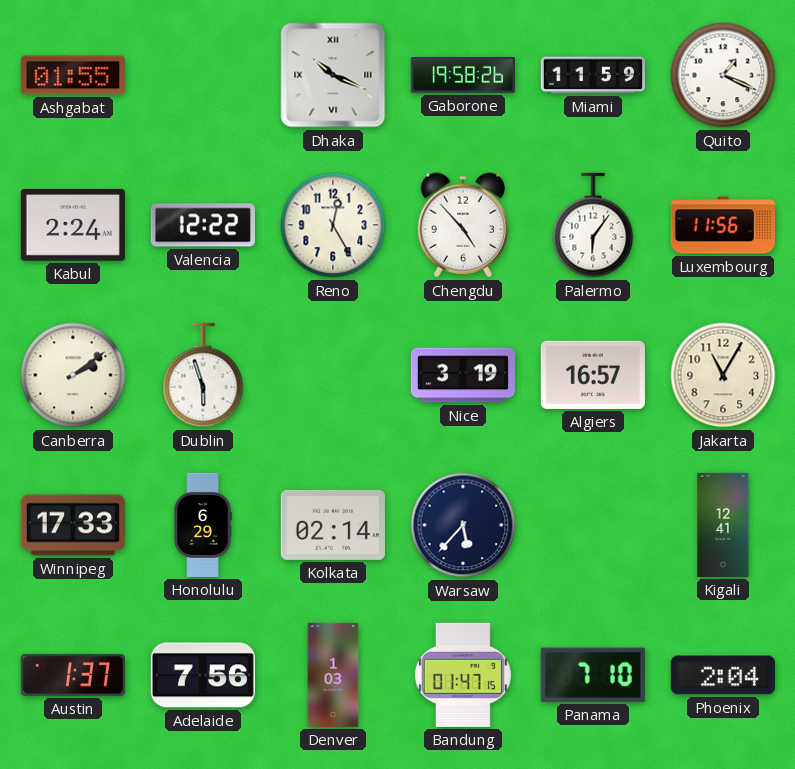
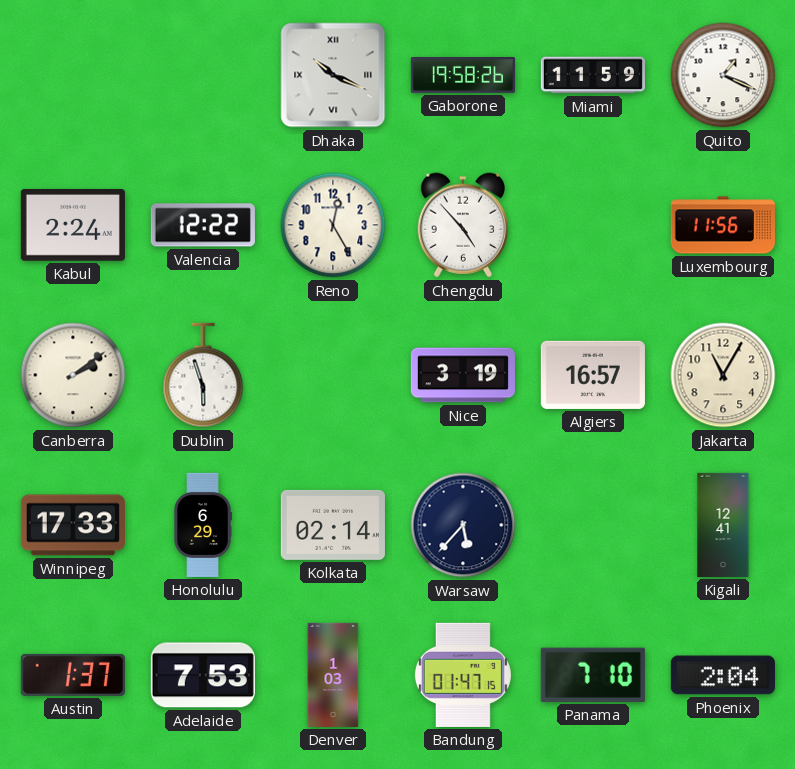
Ashgabat: 01:55 -> none
Palermo: 6:06 -> none
Adelaide: 7:56 -> 7:53
